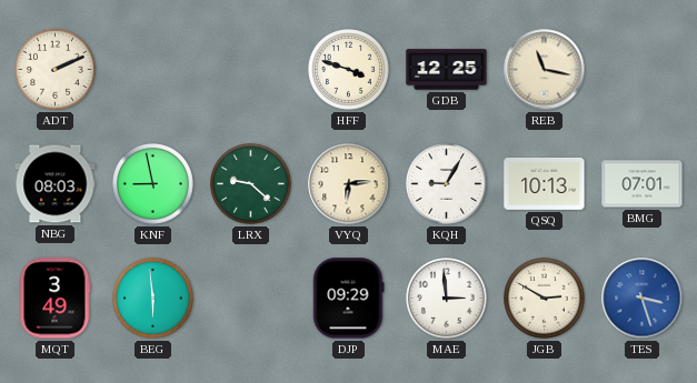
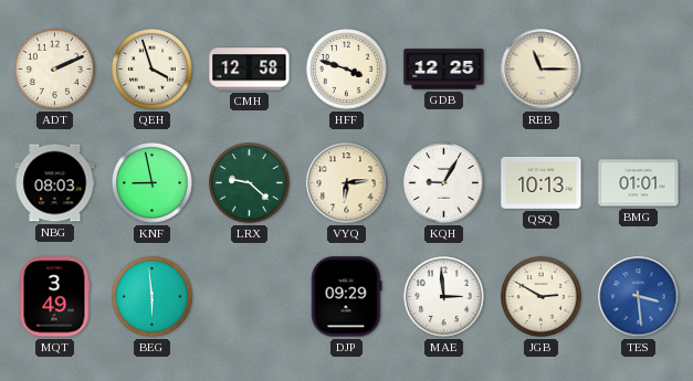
QEH: none -> 3:57
CMH: none -> 12:58
REB: 11:17 -> 11:15
BMG: 07:01 -> 01:01
TES: 3:27 -> 3:29
